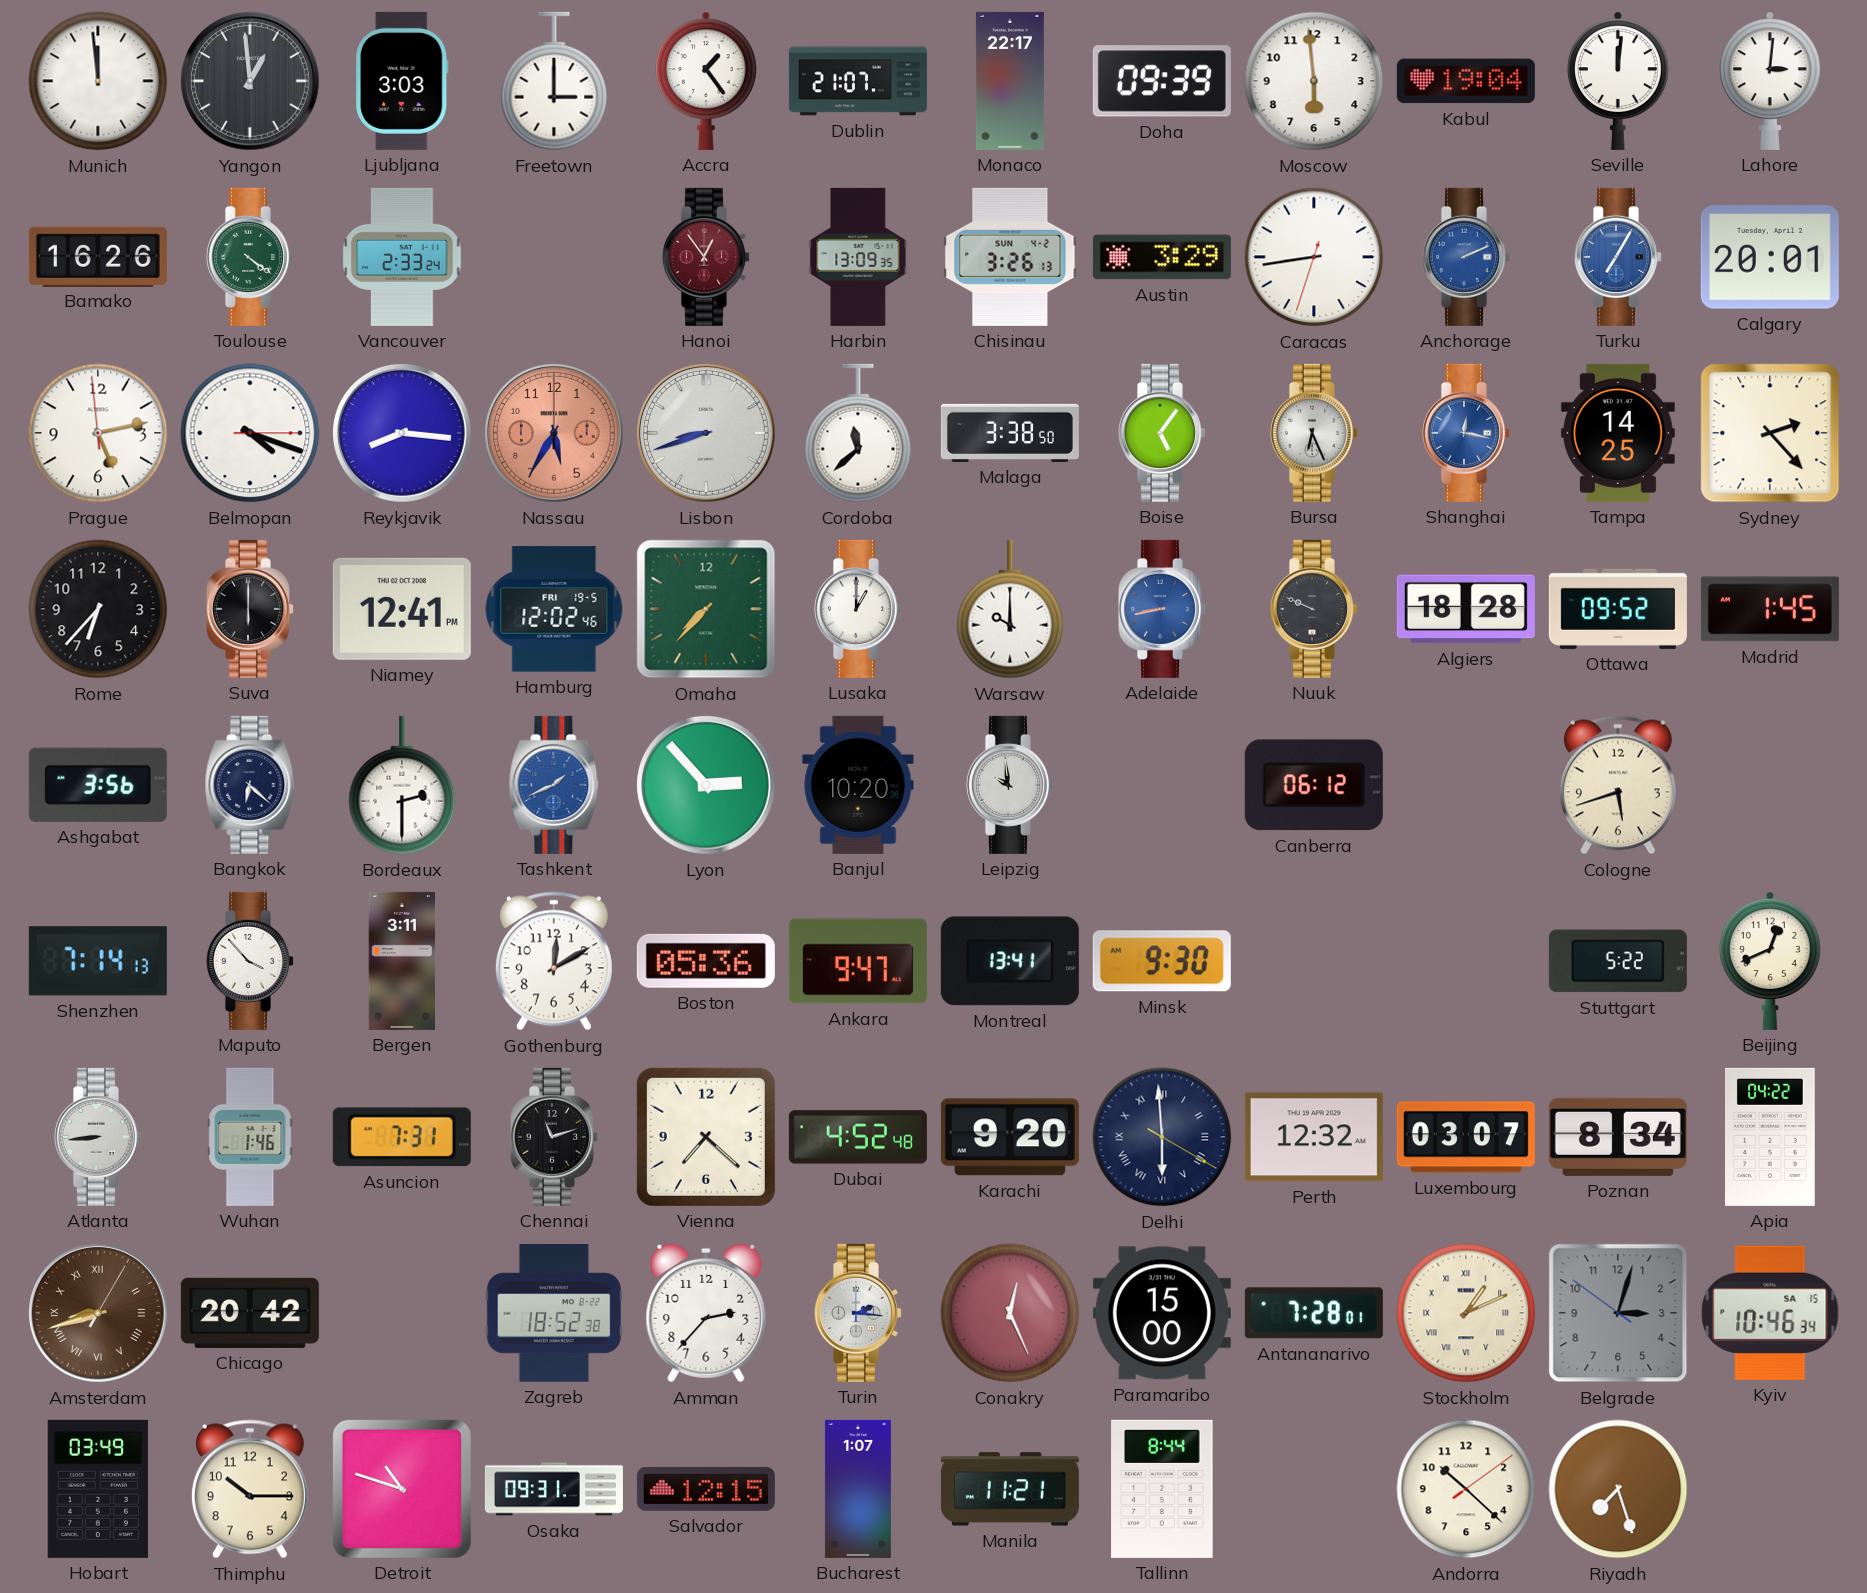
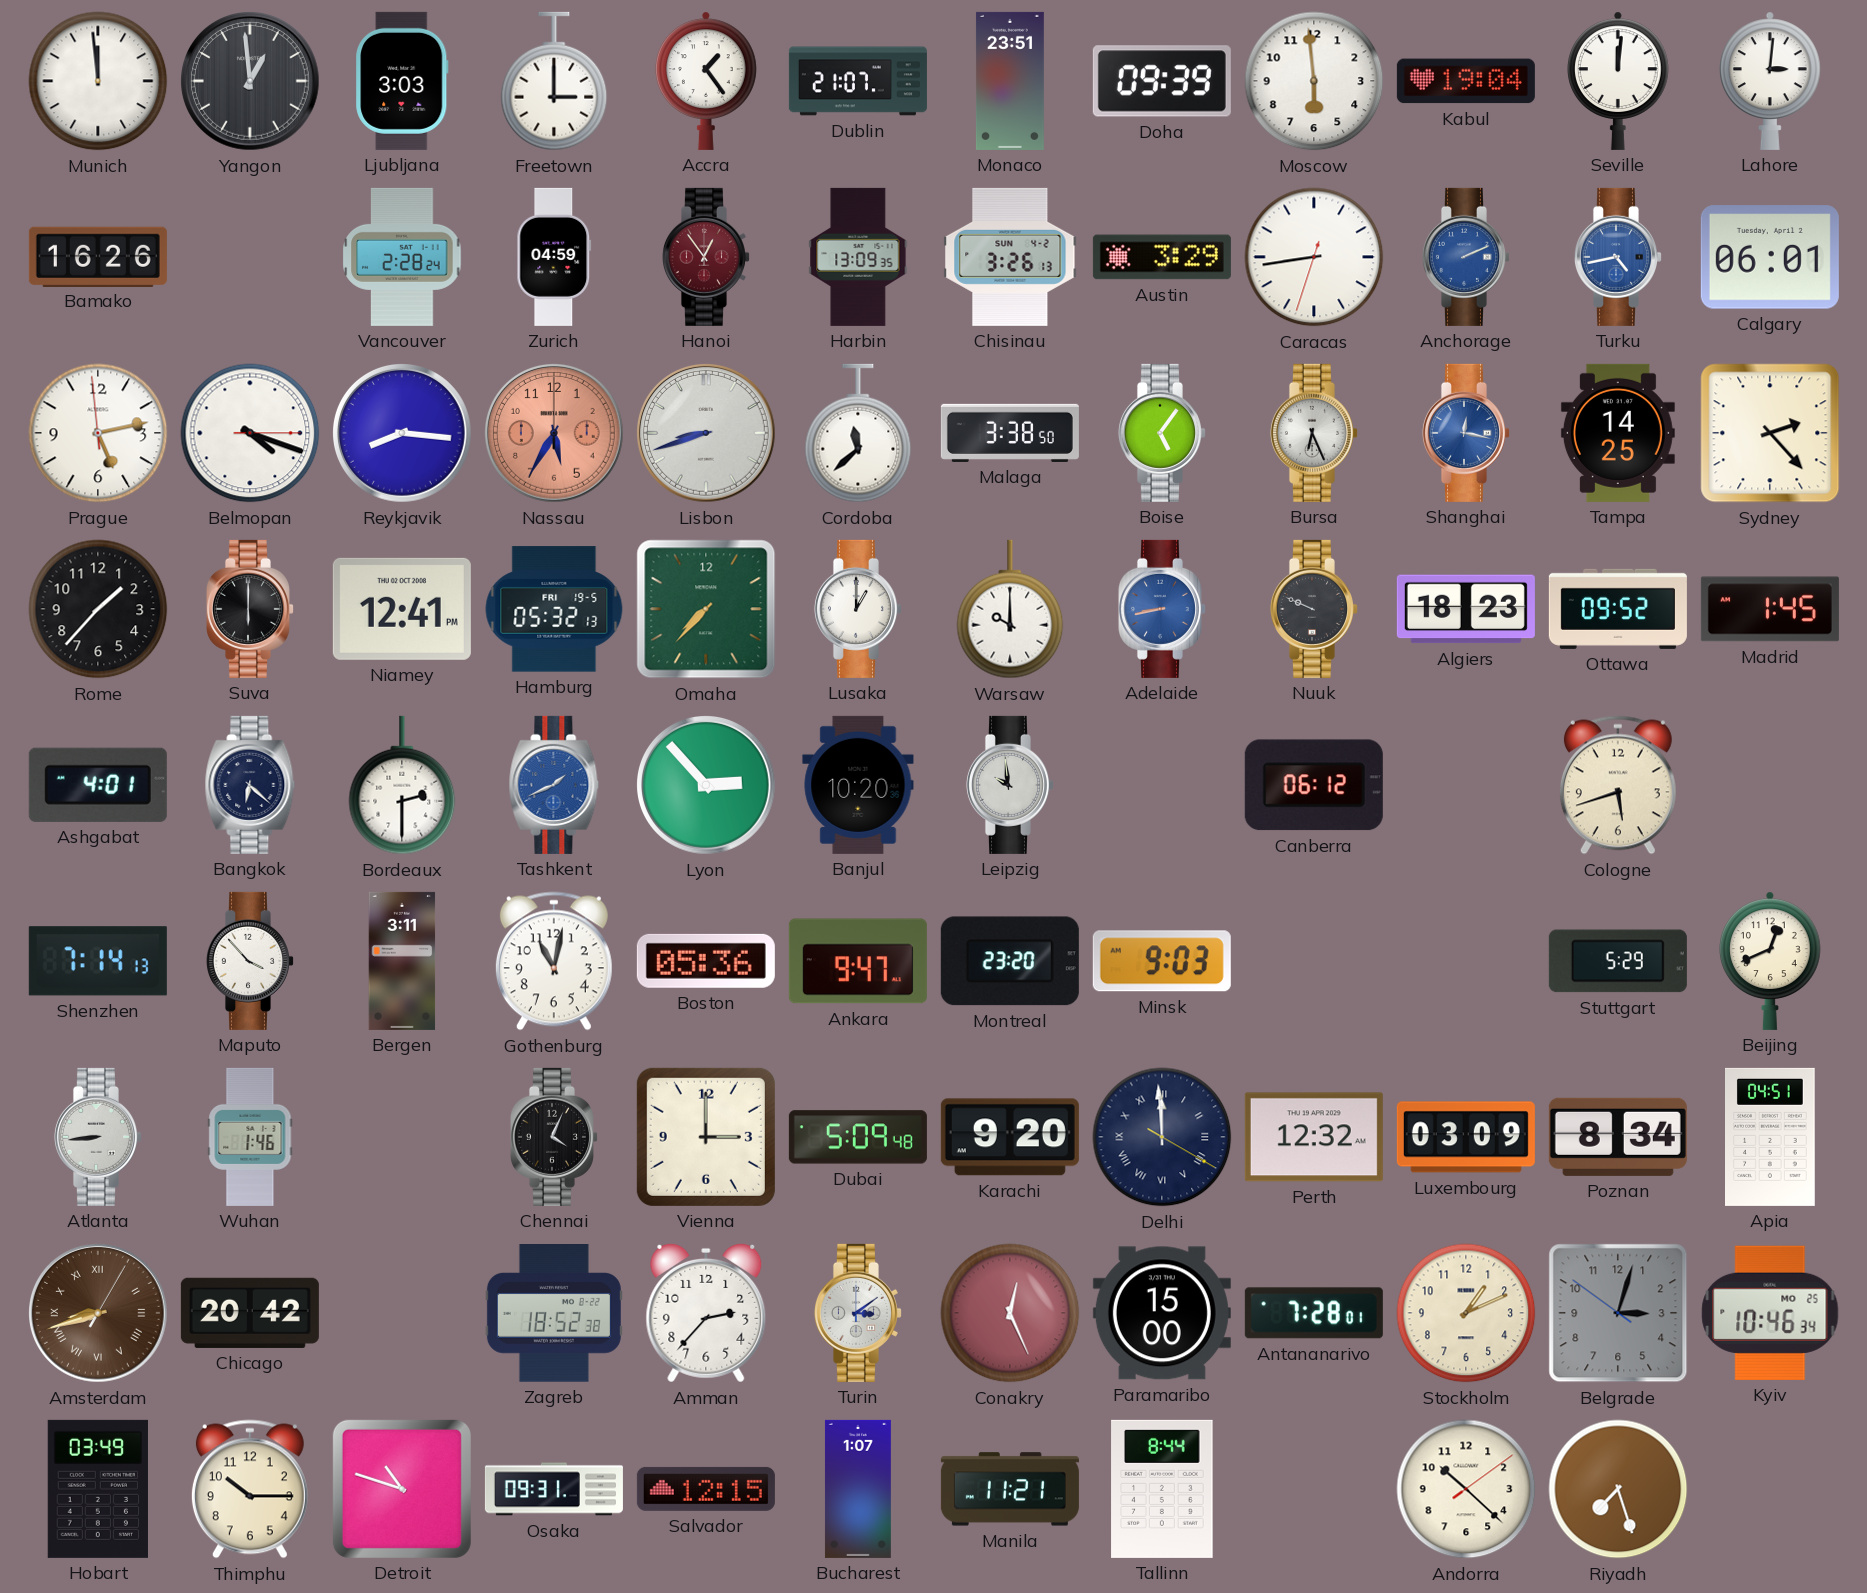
Monaco: 22:17 -> 23:51
Toulouse: 4:21 -> none
Vancouver: 2:33 -> 2:28
Zurich: none -> 04:59
Turku: 7:05 -> 4:43
Calgary: 20:01 -> 06:01
Rome: 6:37 -> 1:37
Hamburg: 12:02 -> 05:32
Algiers: 18:28 -> 18:23
Ashgabat: 3:56 -> 4:01
Gothenburg: 12:10 -> 11:02
Montreal: 13:41 -> 23:20
Minsk: 9:30 -> 9:03
Stuttgart: 5:22 -> 5:29
Asuncion: 7:31 -> none
Chennai: 11:12 -> 4:04
Vienna: 7:22 -> 3:00
Dubai: 4:52 -> 5:09
Delhi: 5:59 -> 11:59
Luxembourg: 03:07 -> 03:09
Apia: 04:22 -> 04:51
Turin: 2:16 -> 3:09
Stockholm numerals: Roman -> Arabic
Kyiv date: SA 15 -> MO 25
